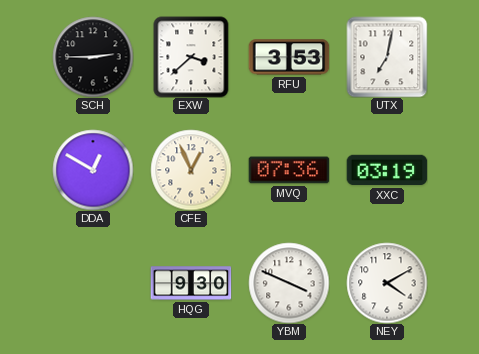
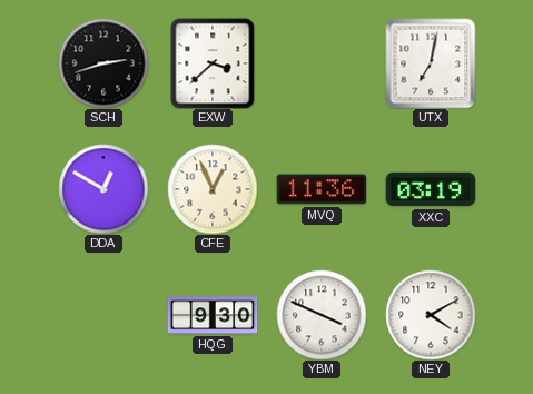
SCH: 2:45 -> 2:42
RFU: 3:53 -> none
MVQ: 07:36 -> 11:36
